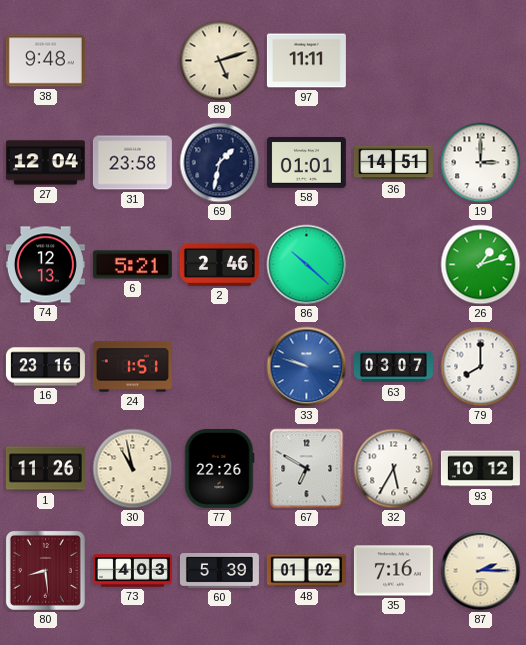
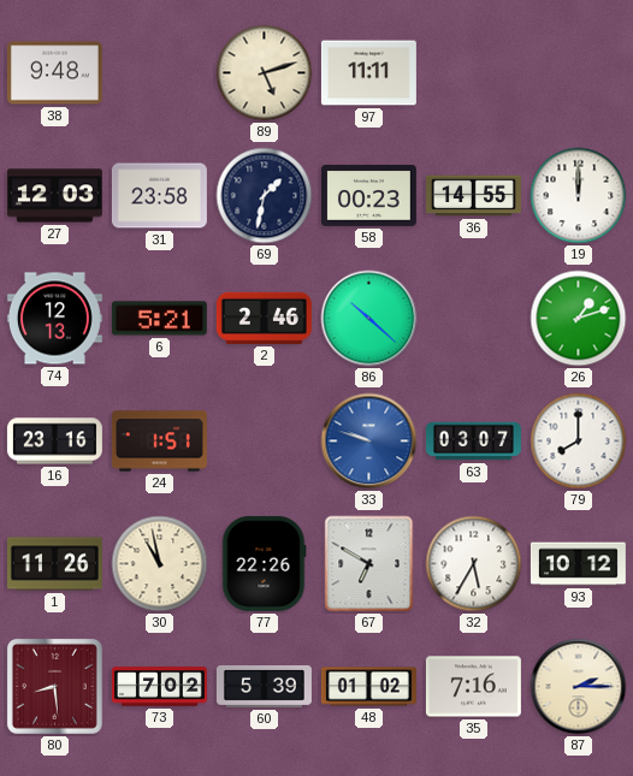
27: 12:04 -> 12:03
58: 01:01 -> 00:23
36: 14:51 -> 14:55
19: 3:00 -> 12:00
73: 4:03 -> 7:02
